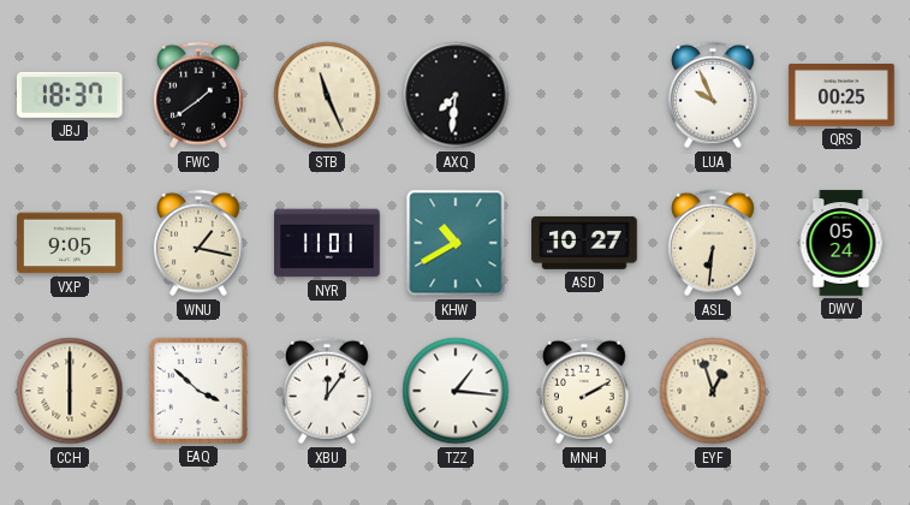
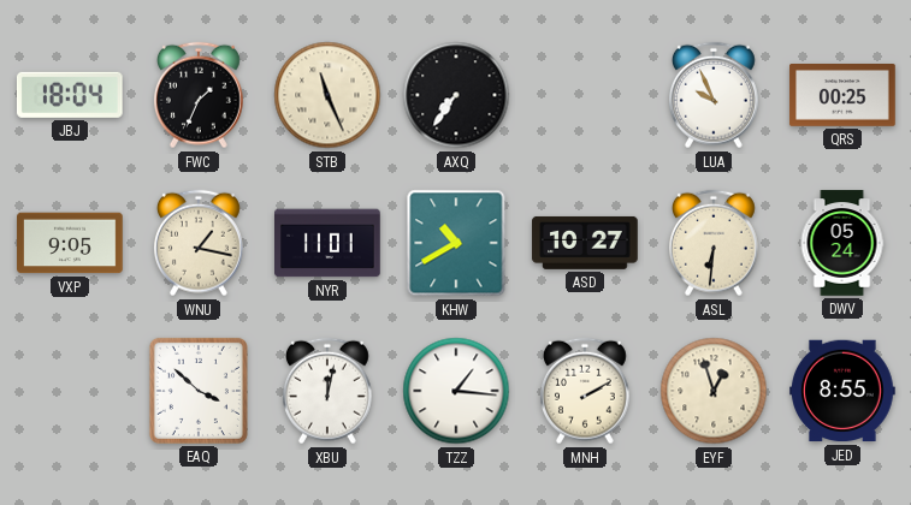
JBJ: 18:37 -> 18:04
FWC: 1:39 -> 1:34
AXQ: 7:31 -> 7:36
CCH: 6:00 -> none
XBU: 12:06 -> 12:02
JED: none -> 8:55
